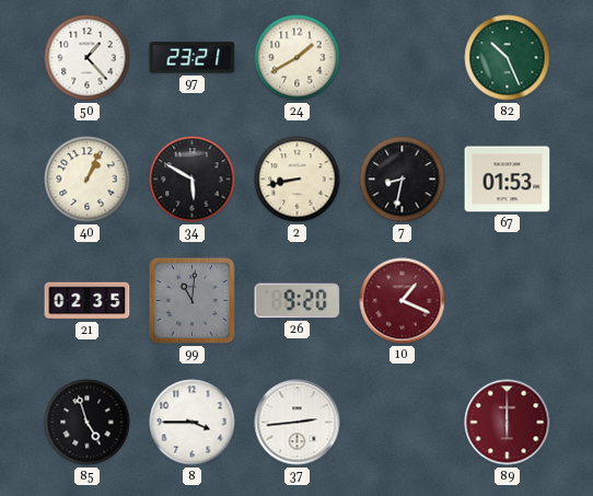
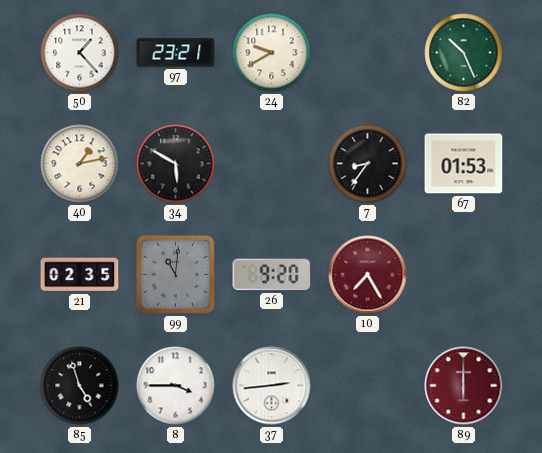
24: 1:40 -> 9:40
40: 1:04 -> 1:13
2: 8:43 -> none
7: 8:32 -> 8:36
10: 1:19 -> 7:25
